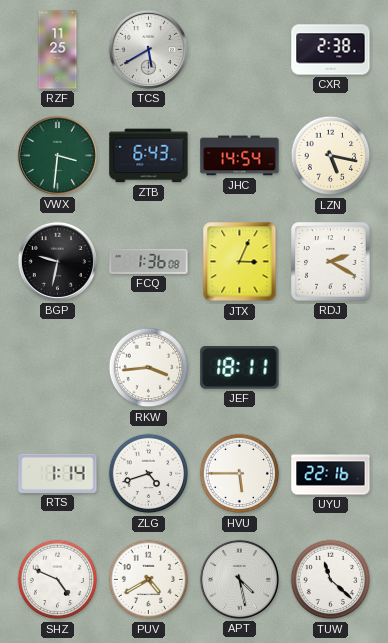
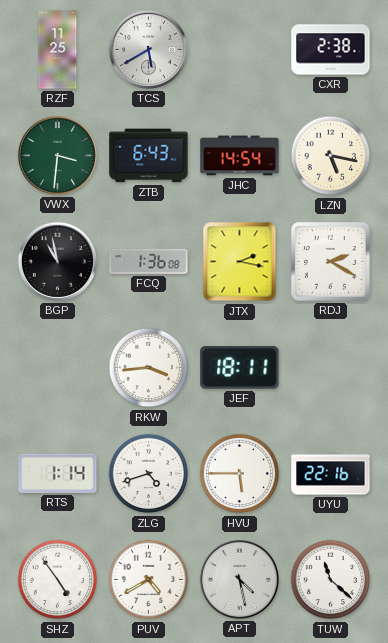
BGP: 9:32 -> 10:58
JTX: 3:04 -> 2:17
SHZ: 4:49 -> 4:54
